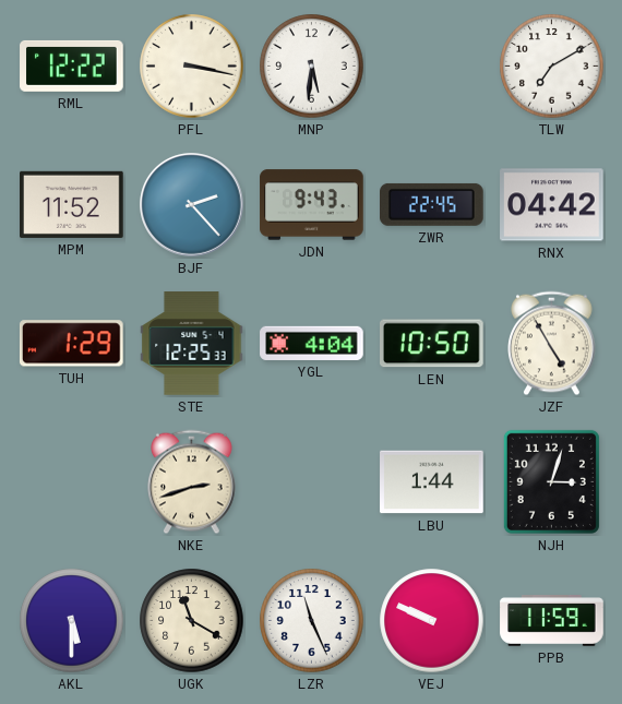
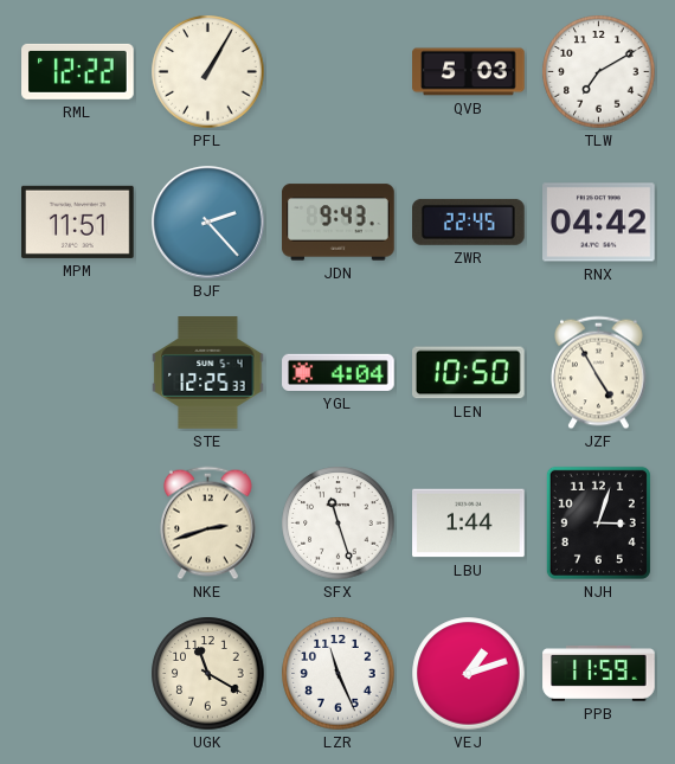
PFL: 3:17 -> 1:05
MNP: 5:31 -> none
QVB: none -> 5:03
MPM: 11:52 -> 11:51
TUH: 1:29 -> none
SFX: none -> 11:27
AKL: 5:30 -> none
VEJ: 9:49 -> 1:12
